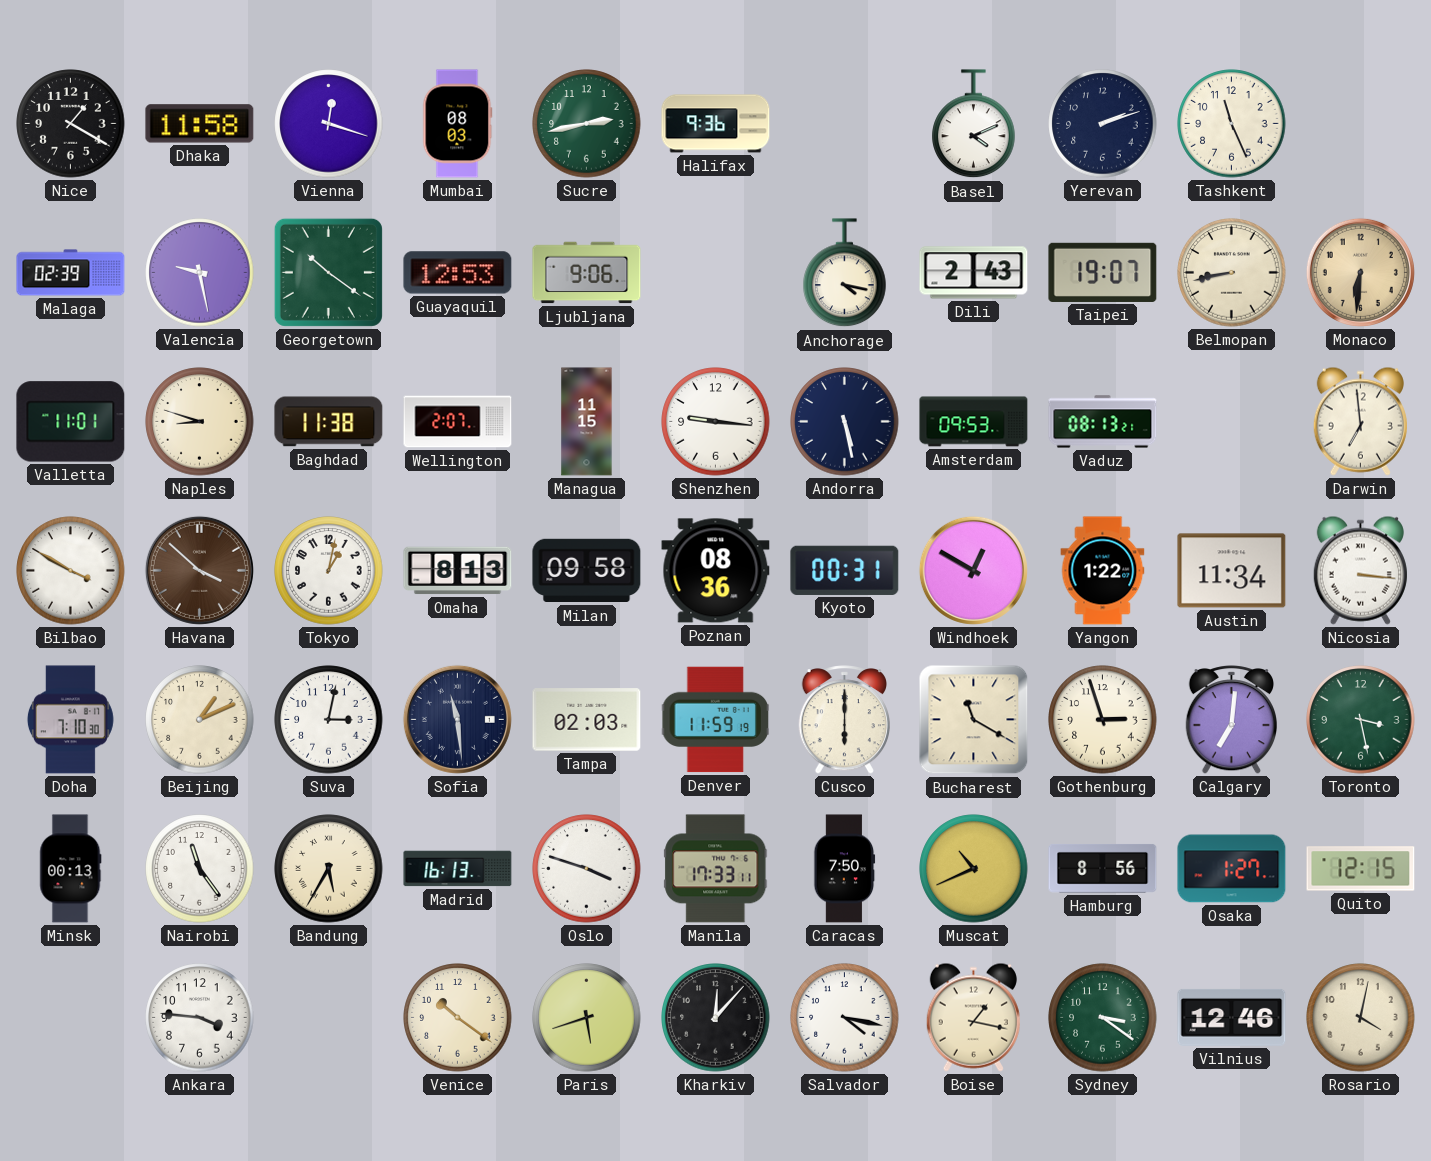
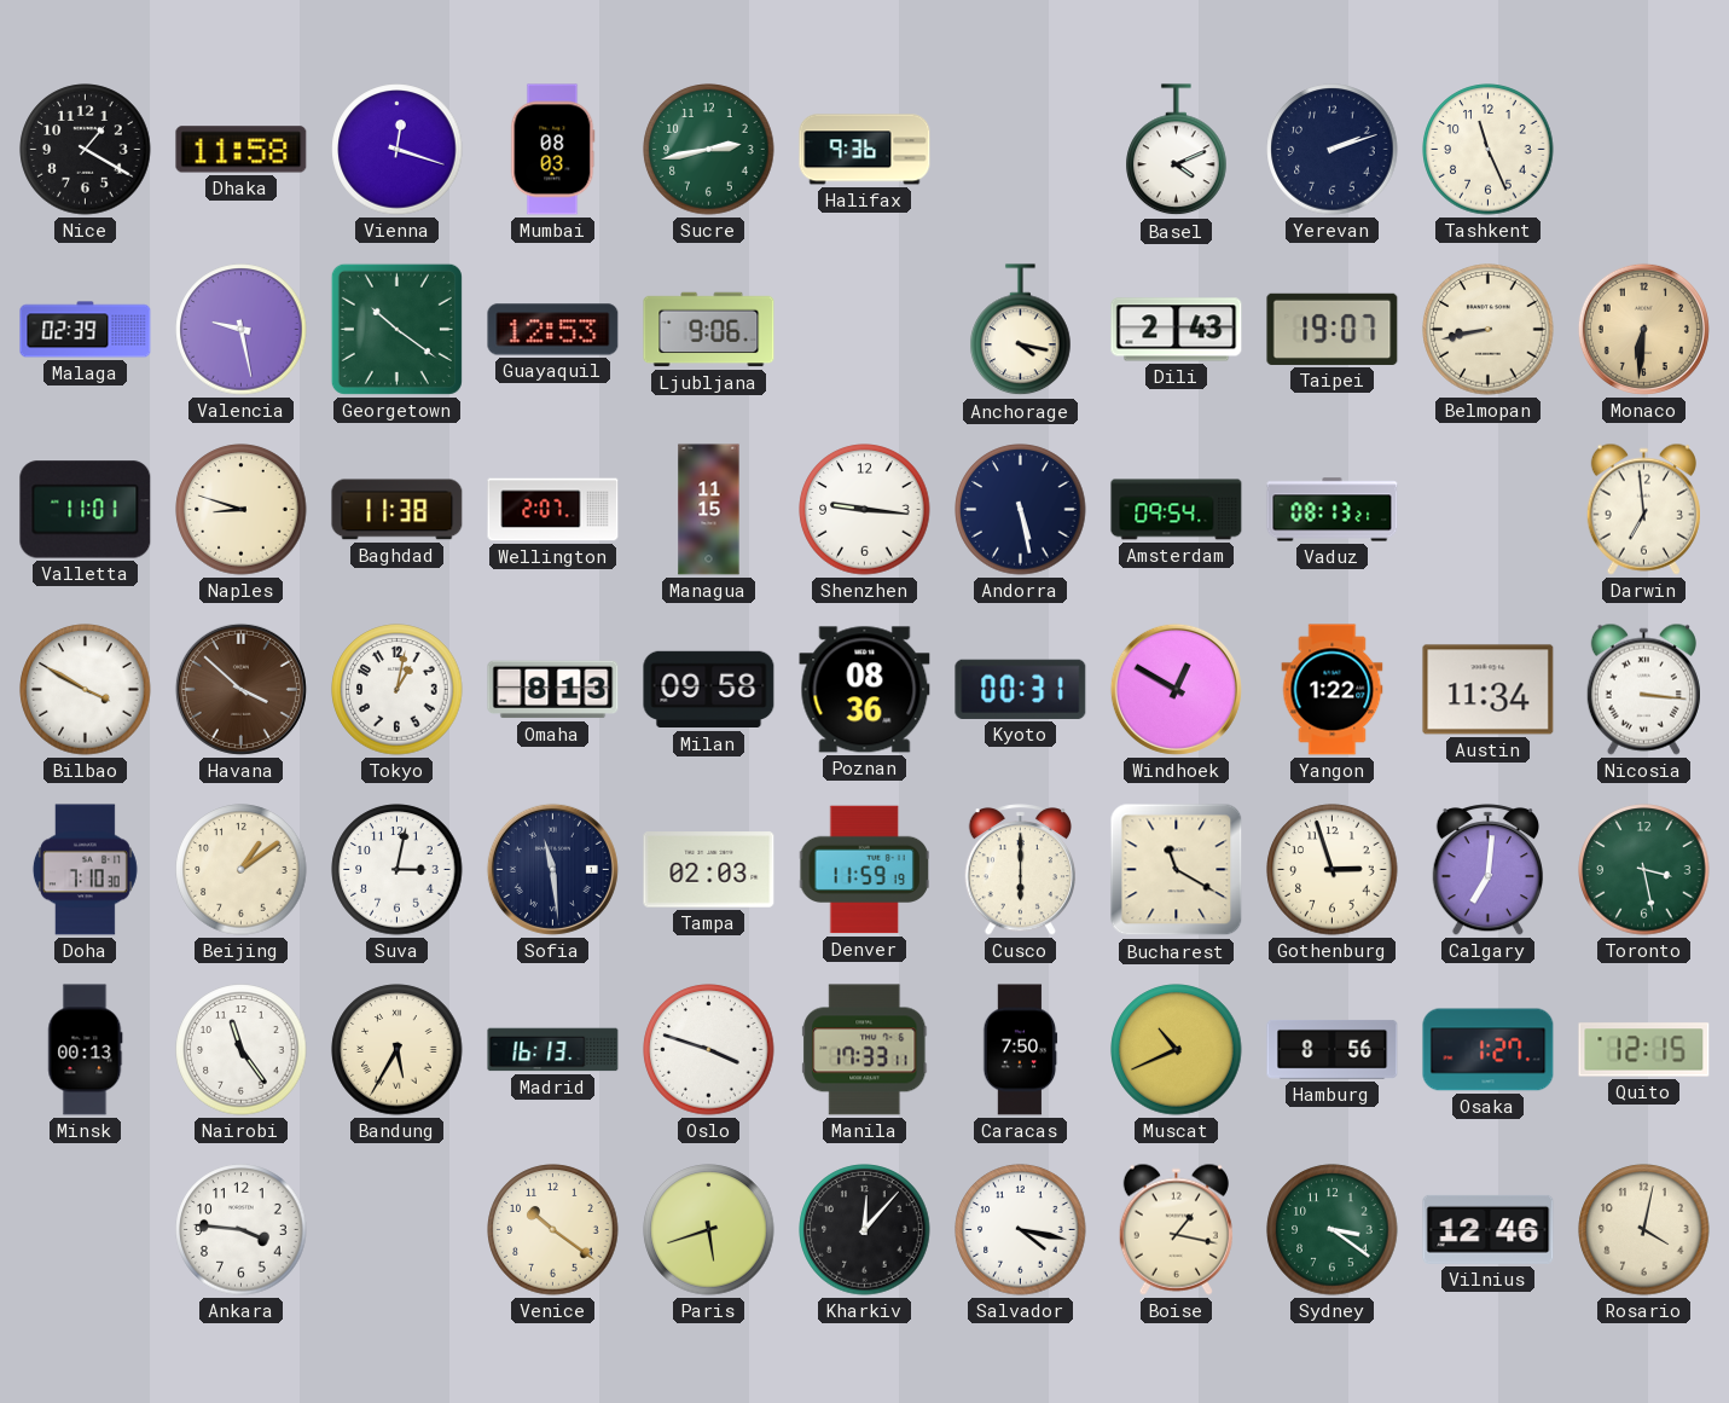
Amsterdam: 09:53 -> 09:54
Beijing: 1:11 -> 1:09
